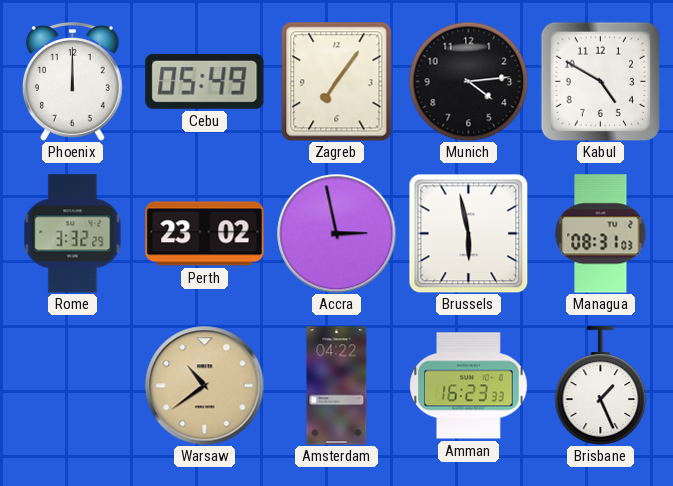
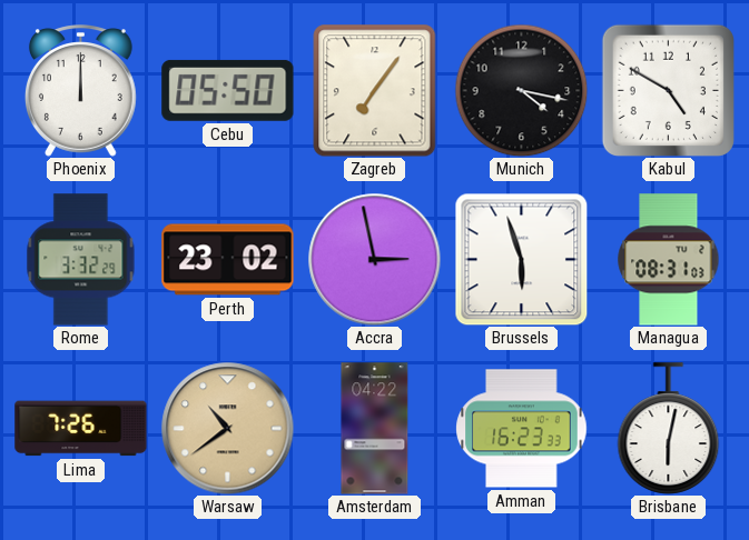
Cebu: 05:49 -> 05:50
Munich: 4:14 -> 4:17
Brussels: 5:58 -> 5:57
Lima: none -> 7:26
Brisbane: 1:26 -> 6:02
